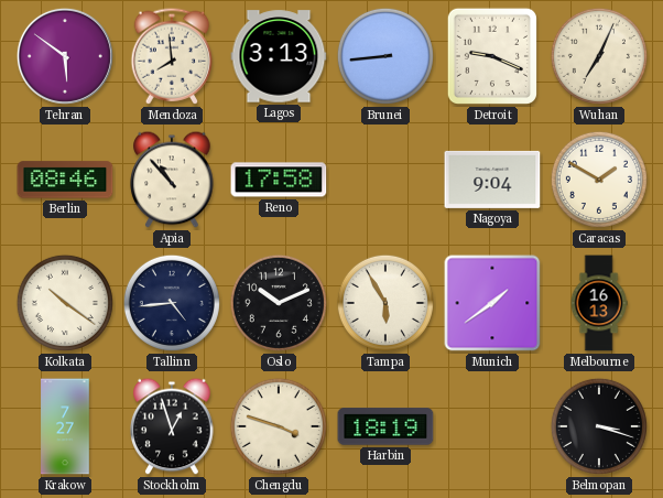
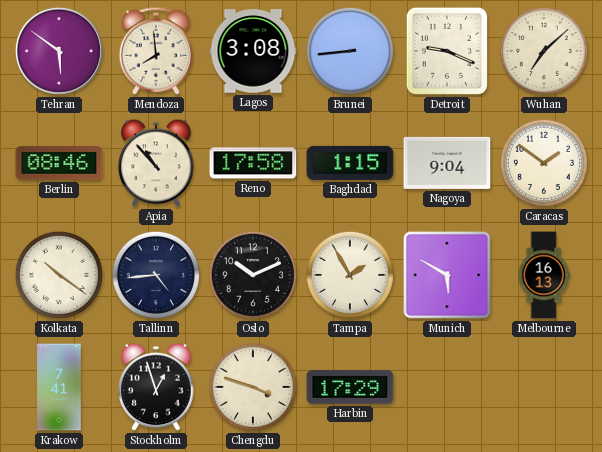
Lagos: 3:13 -> 3:08
Wuhan: 7:04 -> 7:08
Baghdad: none -> 1:15
Caracas: 1:50 -> 1:51
Tampa: 5:55 -> 1:55
Munich: 1:39 -> 5:50
Krakow: 7:27 -> 7:41
Harbin: 18:19 -> 17:29
Belmopan: 3:18 -> none
